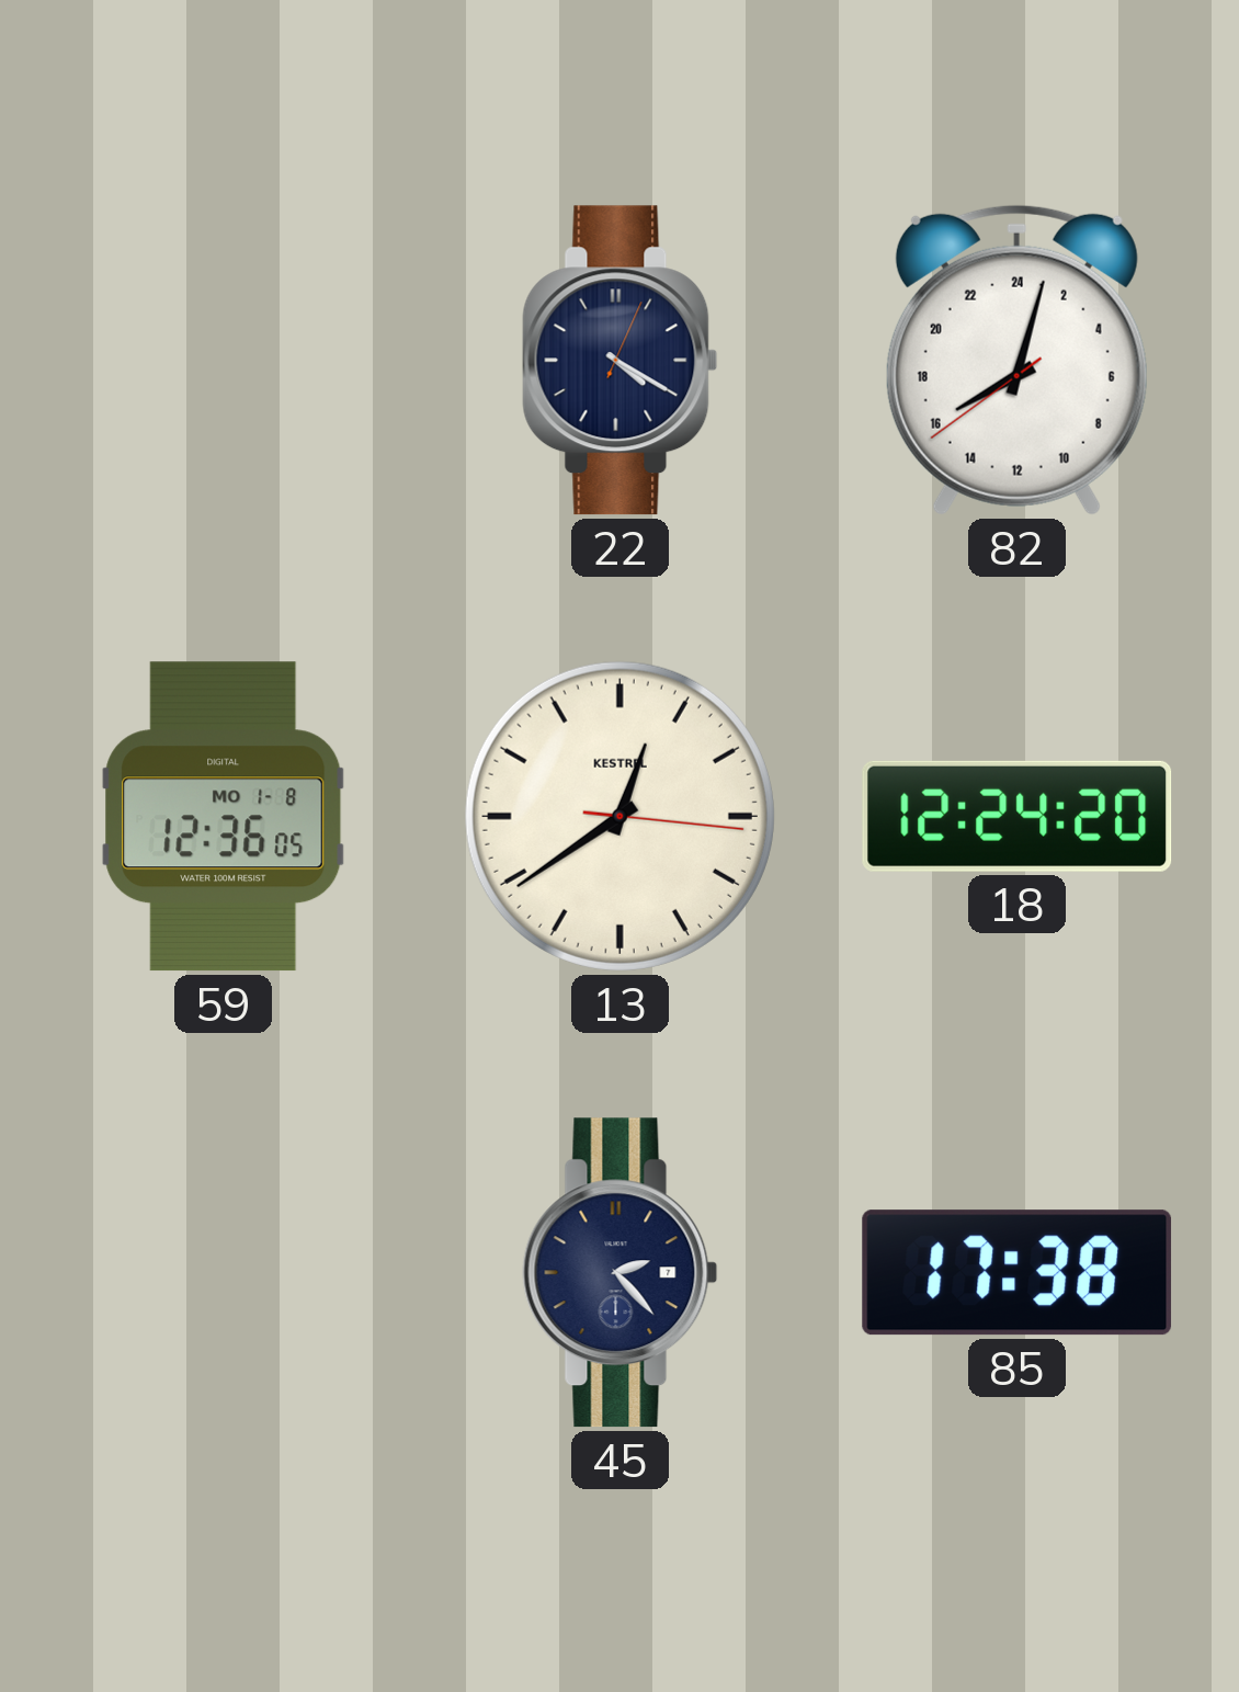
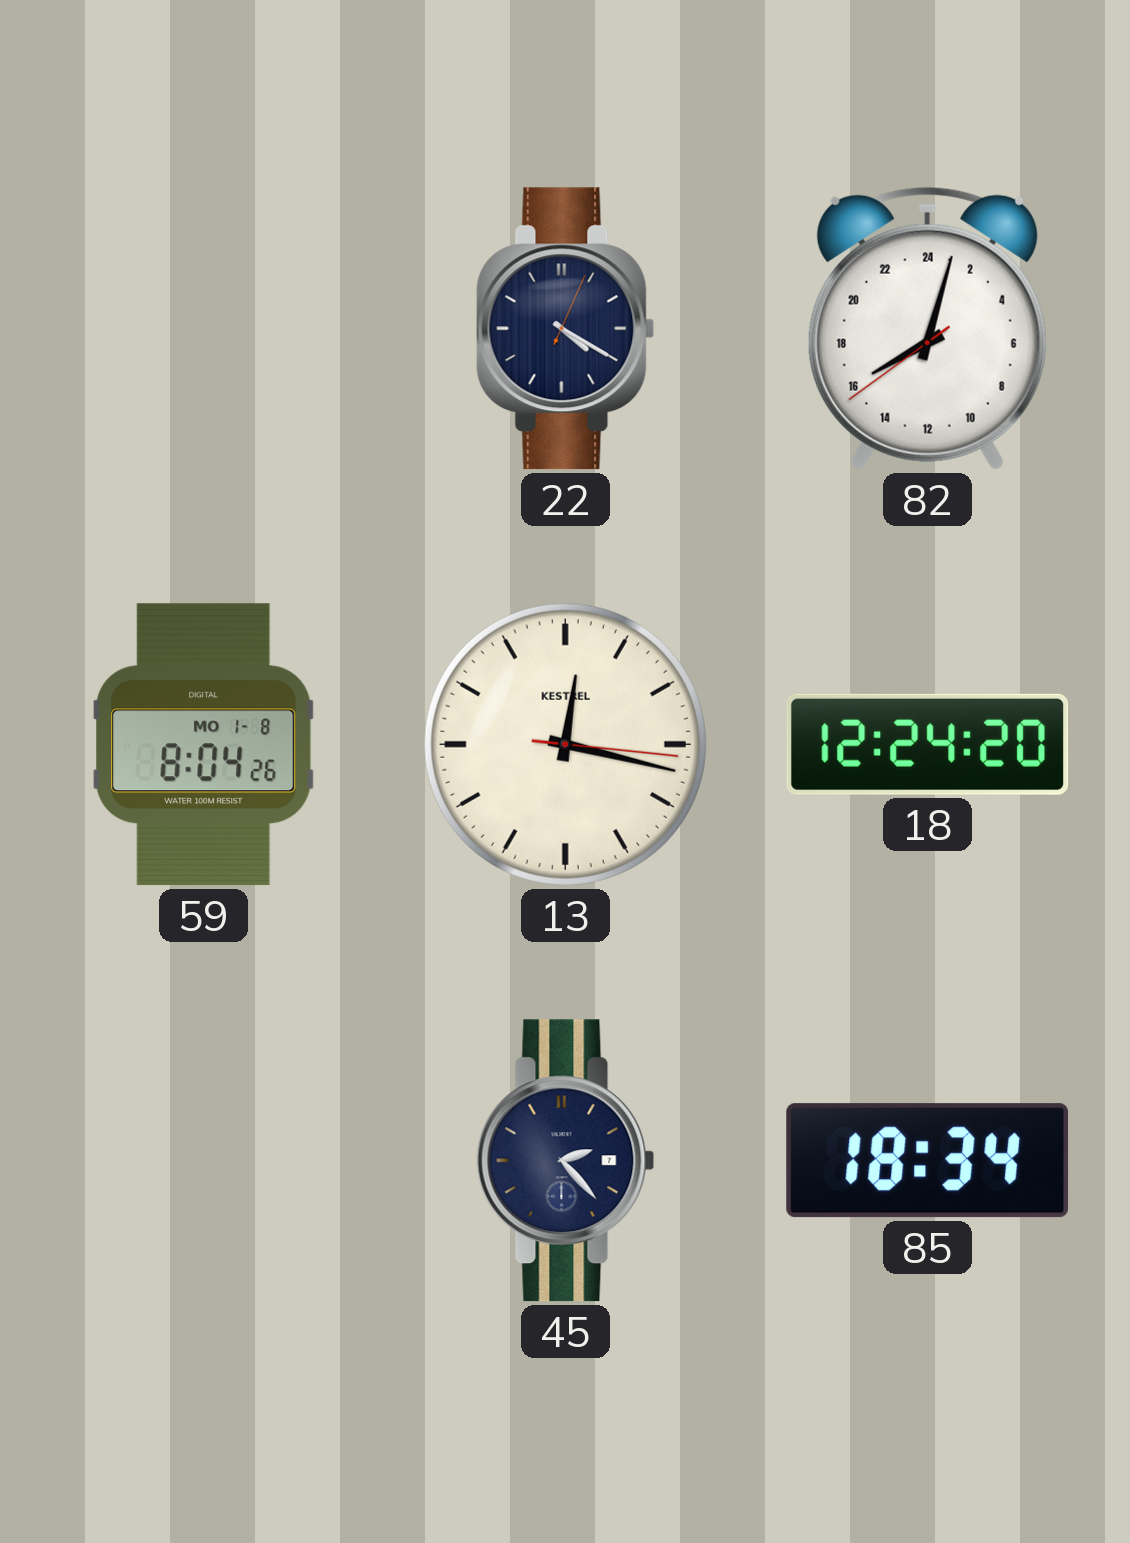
59: 12:36 -> 8:04
13: 12:39 -> 12:17
85: 17:38 -> 18:34
